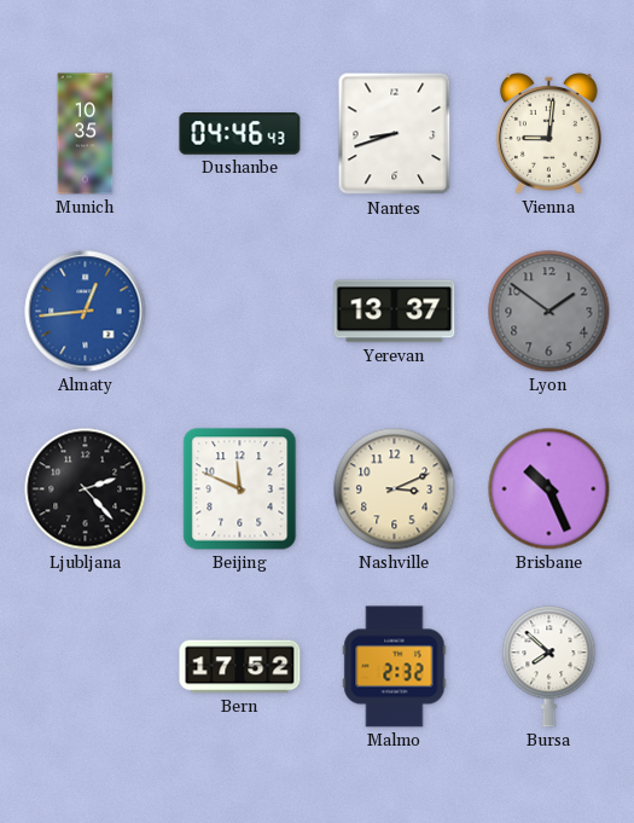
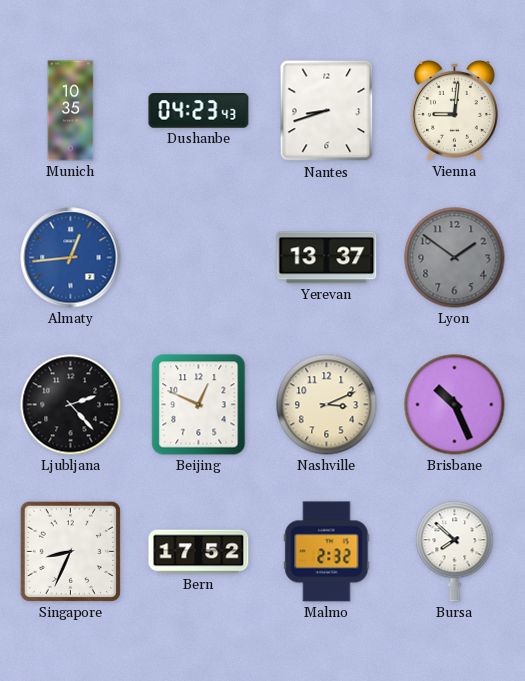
Dushanbe: 04:46 -> 04:23
Beijing: 11:49 -> 12:49
Singapore: none -> 8:34
